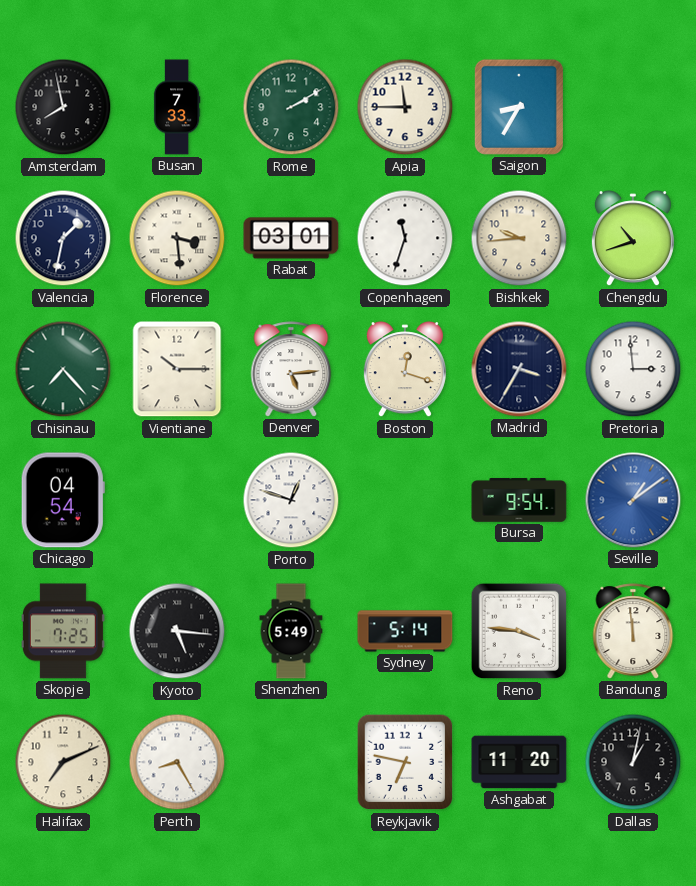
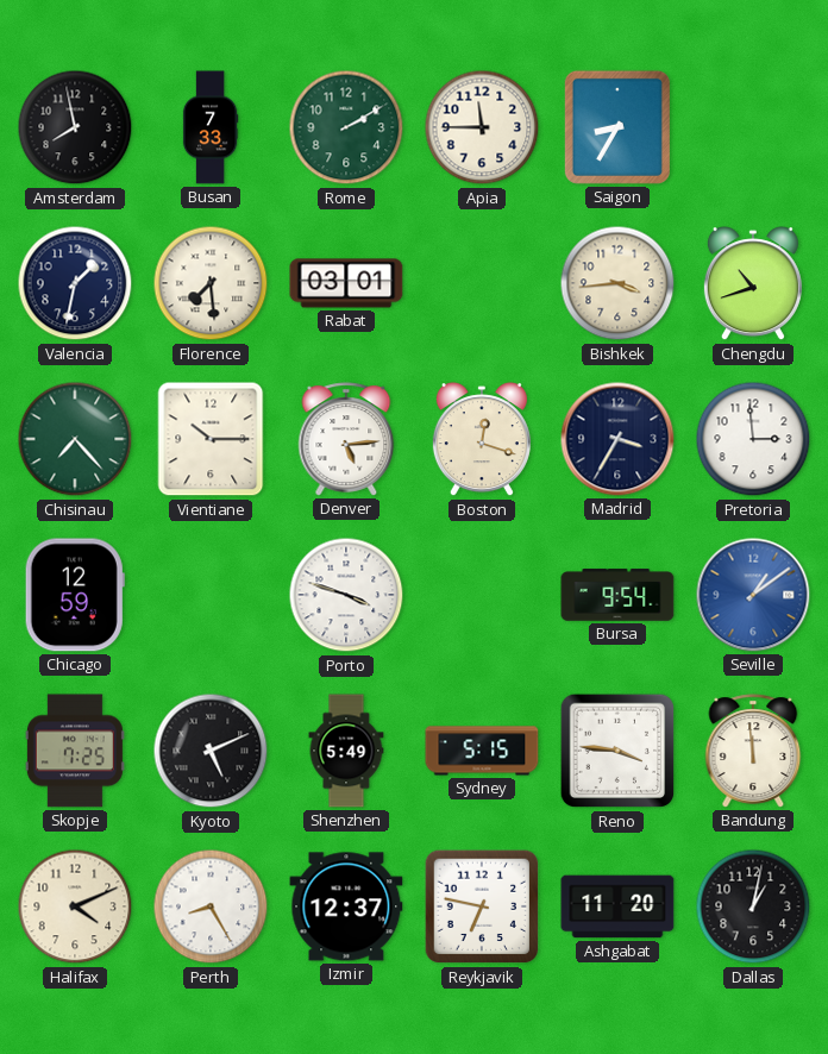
Florence: 3:29 -> 7:29
Copenhagen: 11:33 -> none
Bishkek: 9:44 -> 3:44
Chicago: 04:54 -> 12:59
Porto: 12:48 -> 3:48
Kyoto: 5:16 -> 5:11
Sydney: 5:14 -> 5:15
Halifax: 7:11 -> 4:11
Izmir: none -> 12:37
